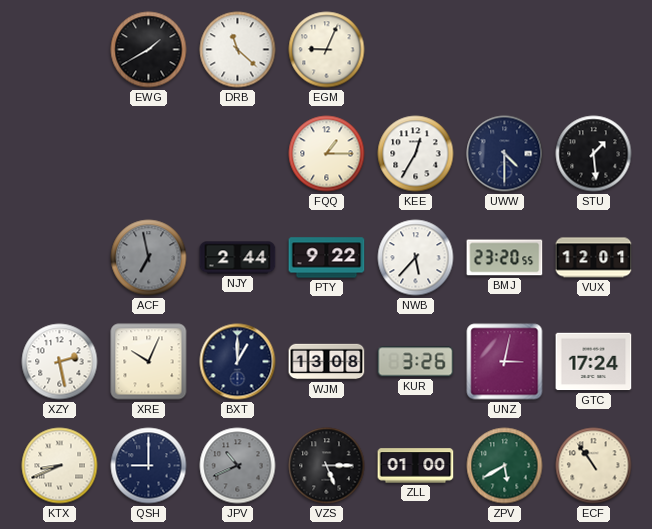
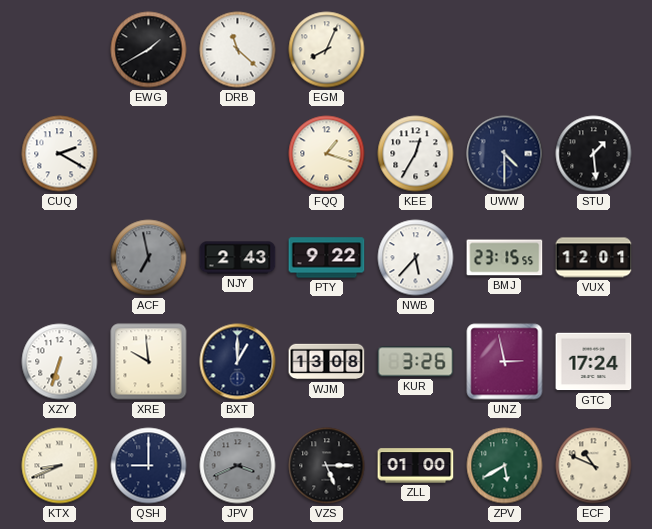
EGM: 9:04 -> 8:04
CUQ: none -> 2:20
FQQ: 1:15 -> 1:18
NJY: 2:44 -> 2:43
BMJ: 23:20 -> 23:15
XZY: 2:28 -> 6:33
XRE: 10:04 -> 9:59
UNZ: 3:02 -> 2:58
JPV: 10:41 -> 3:41
ECF: 10:54 -> 10:49
